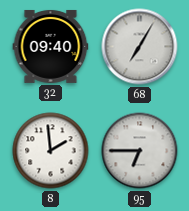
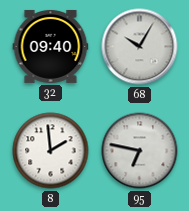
68: 7:05 -> 10:05
95: 6:45 -> 6:47
